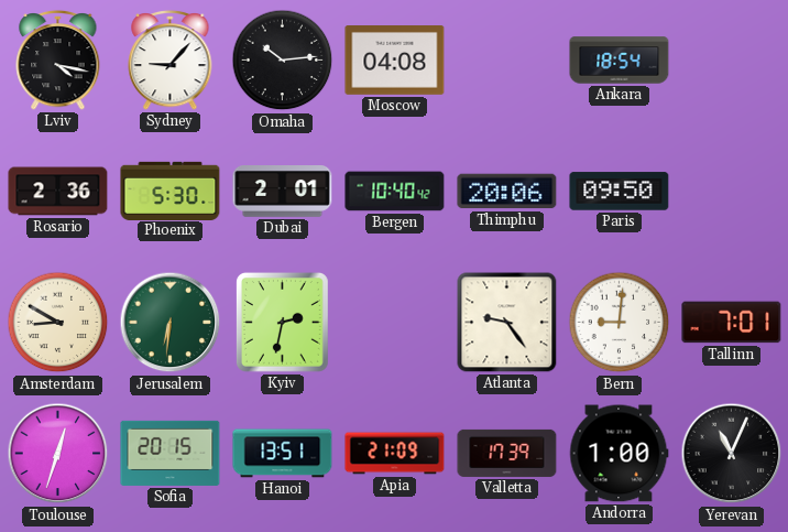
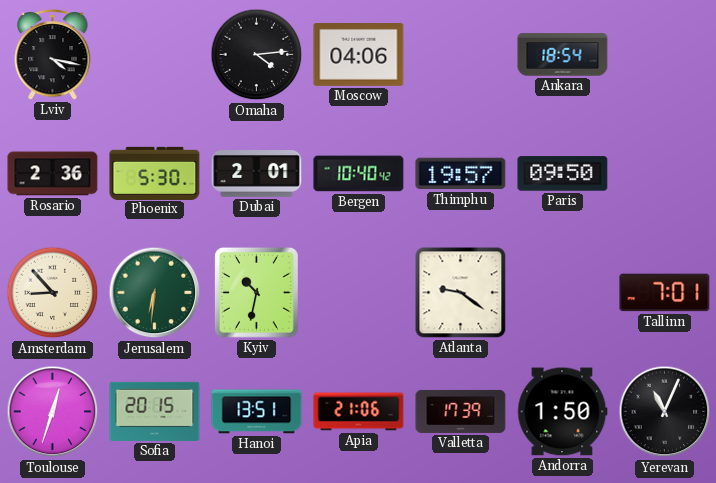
Sydney: 9:07 -> none
Omaha: 10:14 -> 4:14
Moscow: 04:08 -> 04:06
Thimphu: 20:06 -> 19:57
Amsterdam: 8:50 -> 8:53
Kyiv: 2:32 -> 10:32
Atlanta: 9:24 -> 9:21
Bern: 9:01 -> none
Apia: 21:09 -> 21:06
Andorra: 1:00 -> 1:50
